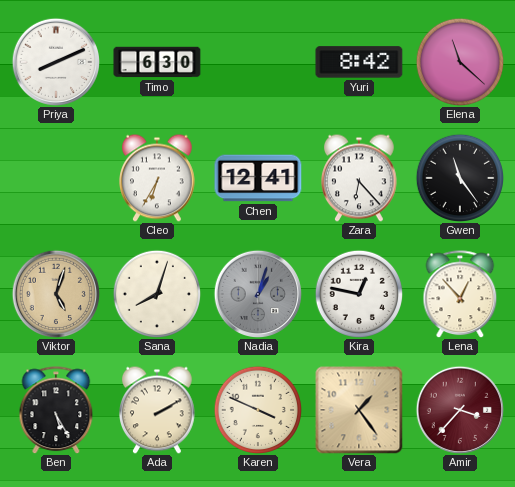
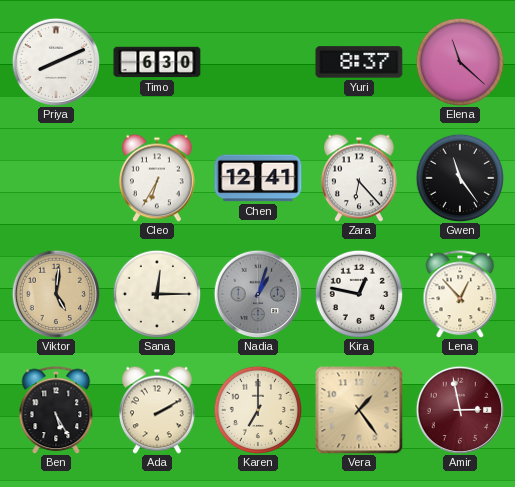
Yuri: 8:42 -> 8:37
Viktor: 5:03 -> 5:01
Sana: 8:03 -> 12:15
Karen: 3:49 -> 7:00
Amir: 3:37 -> 2:58
